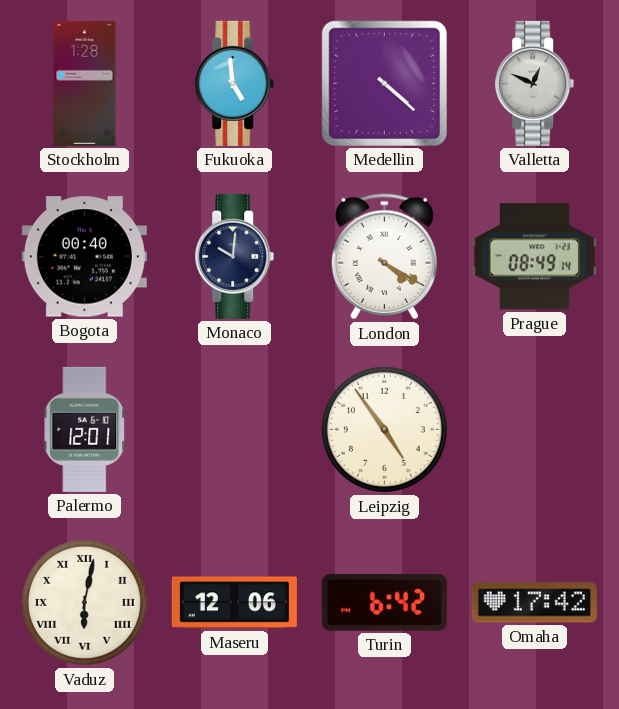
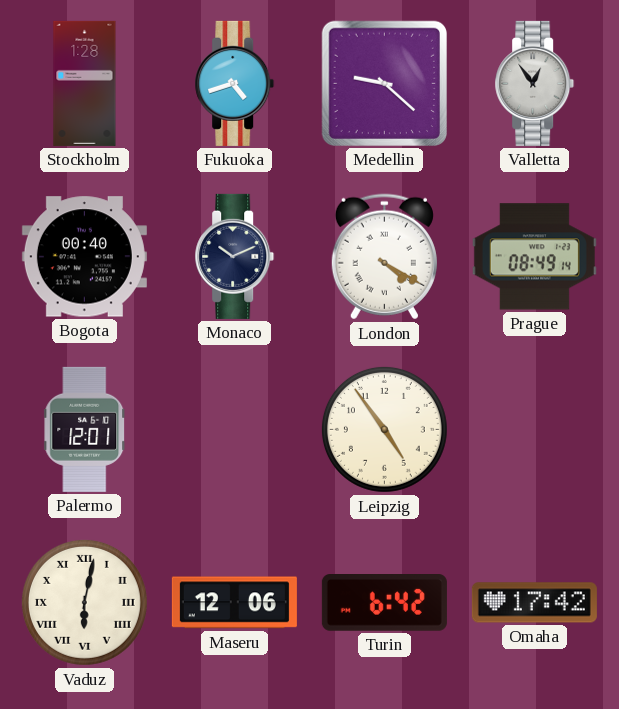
Fukuoka: 4:59 -> 4:42
Medellin: 4:22 -> 9:22
Valletta: 12:49 -> 12:54
Monaco: 10:01 -> 10:11
